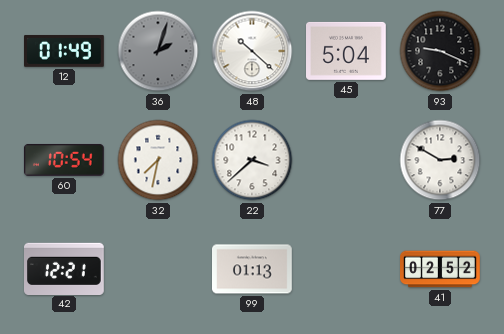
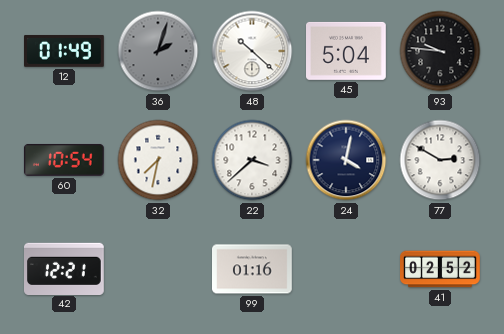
93: 9:19 -> 9:46
24: none -> 4:02
99: 01:13 -> 01:16
